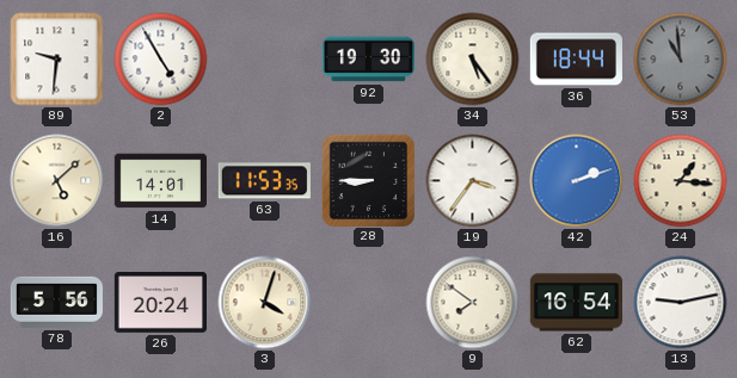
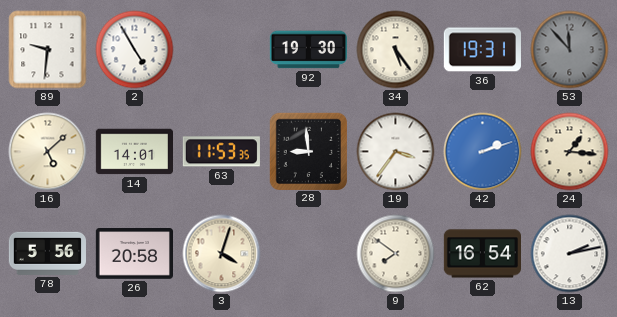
36: 18:44 -> 19:31
53: 10:59 -> 11:53
28: 8:45 -> 8:59
26: 20:24 -> 20:58
13: 9:13 -> 2:13
